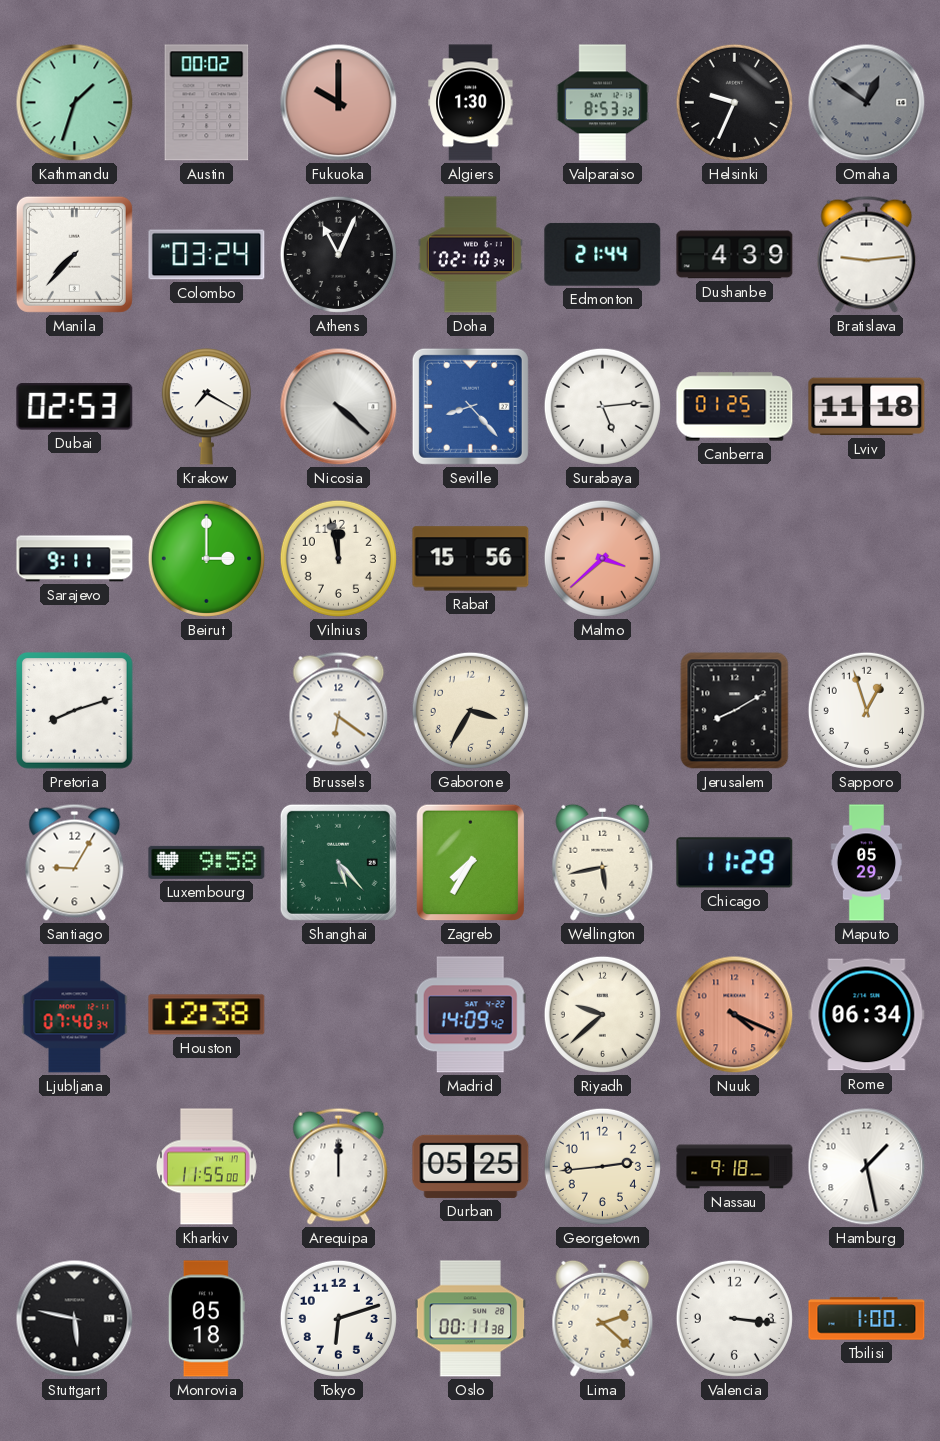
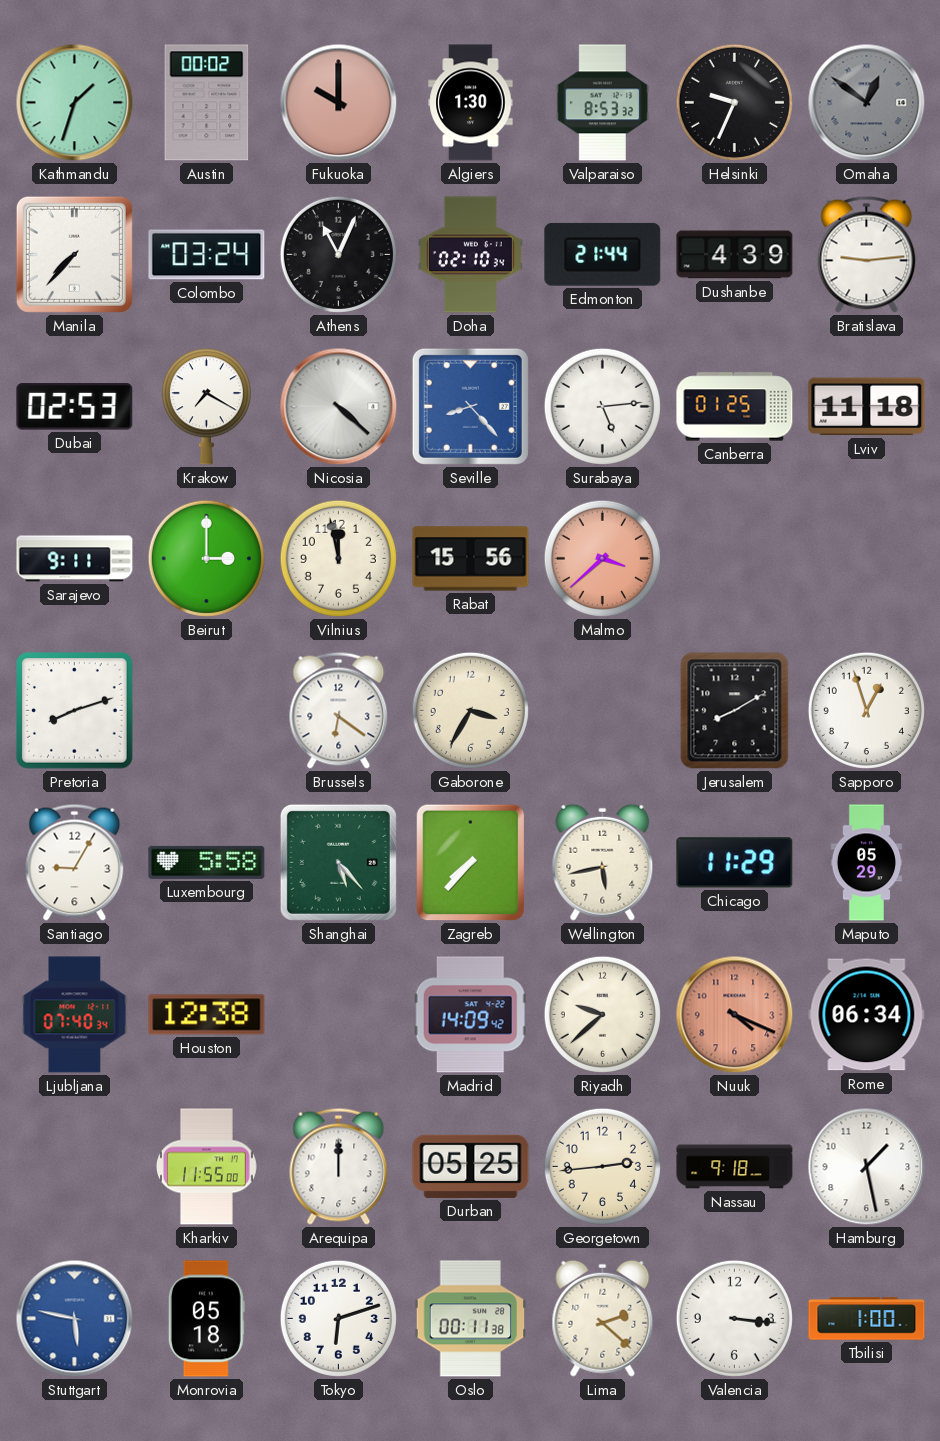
Luxembourg: 9:58 -> 5:58
Zagreb: 7:35 -> 7:37
Stuttgart dial: black -> blue
